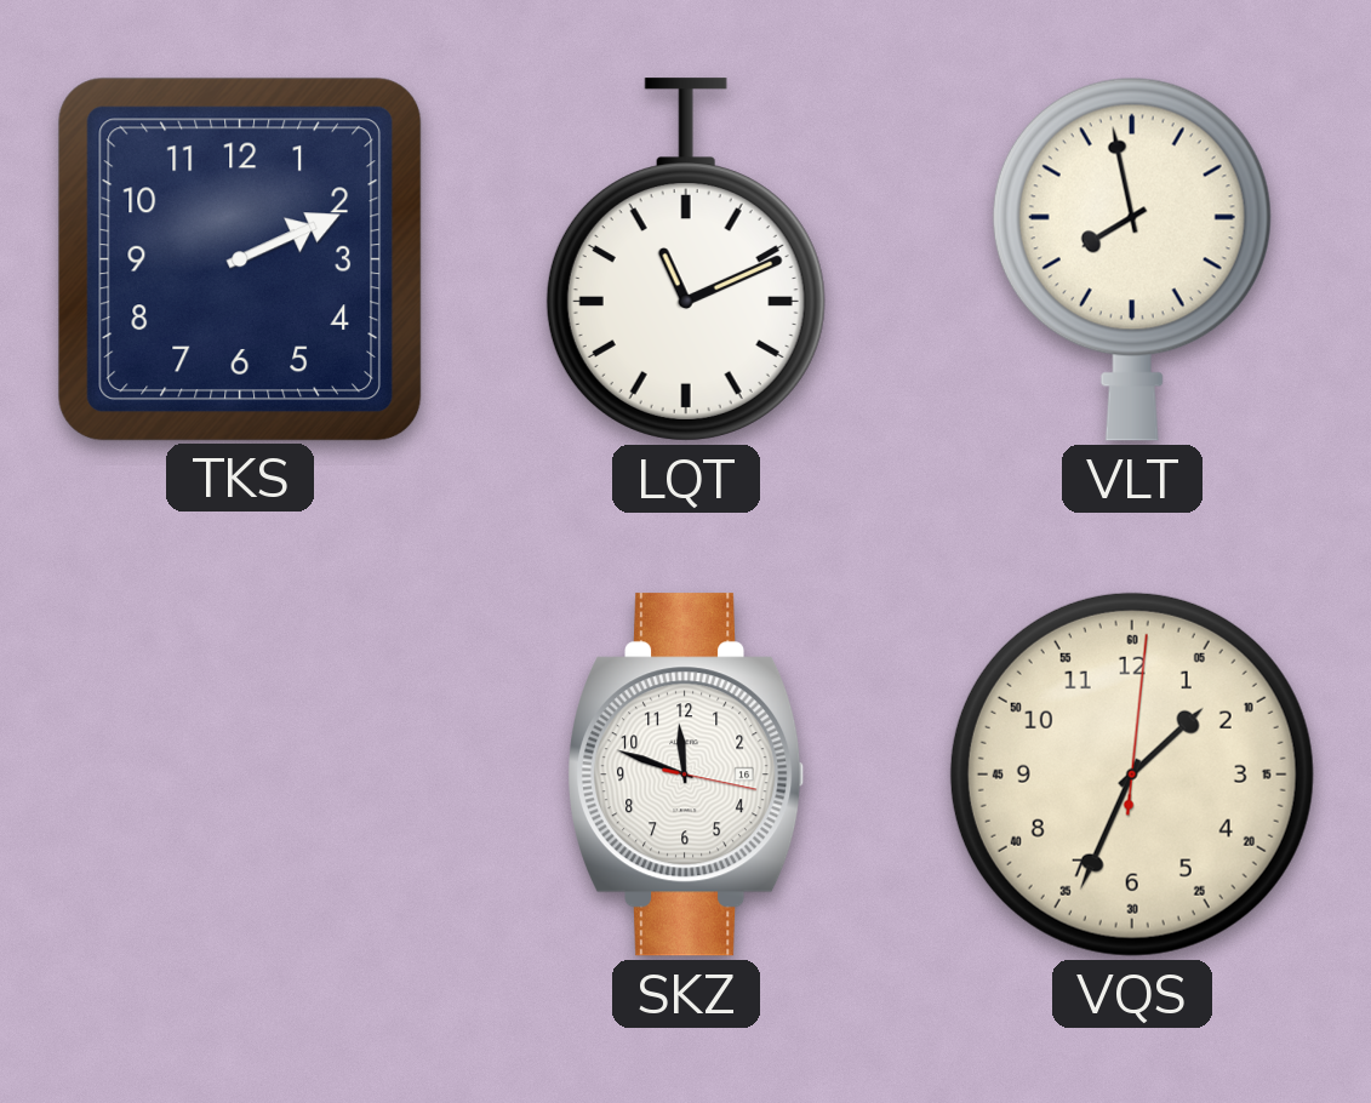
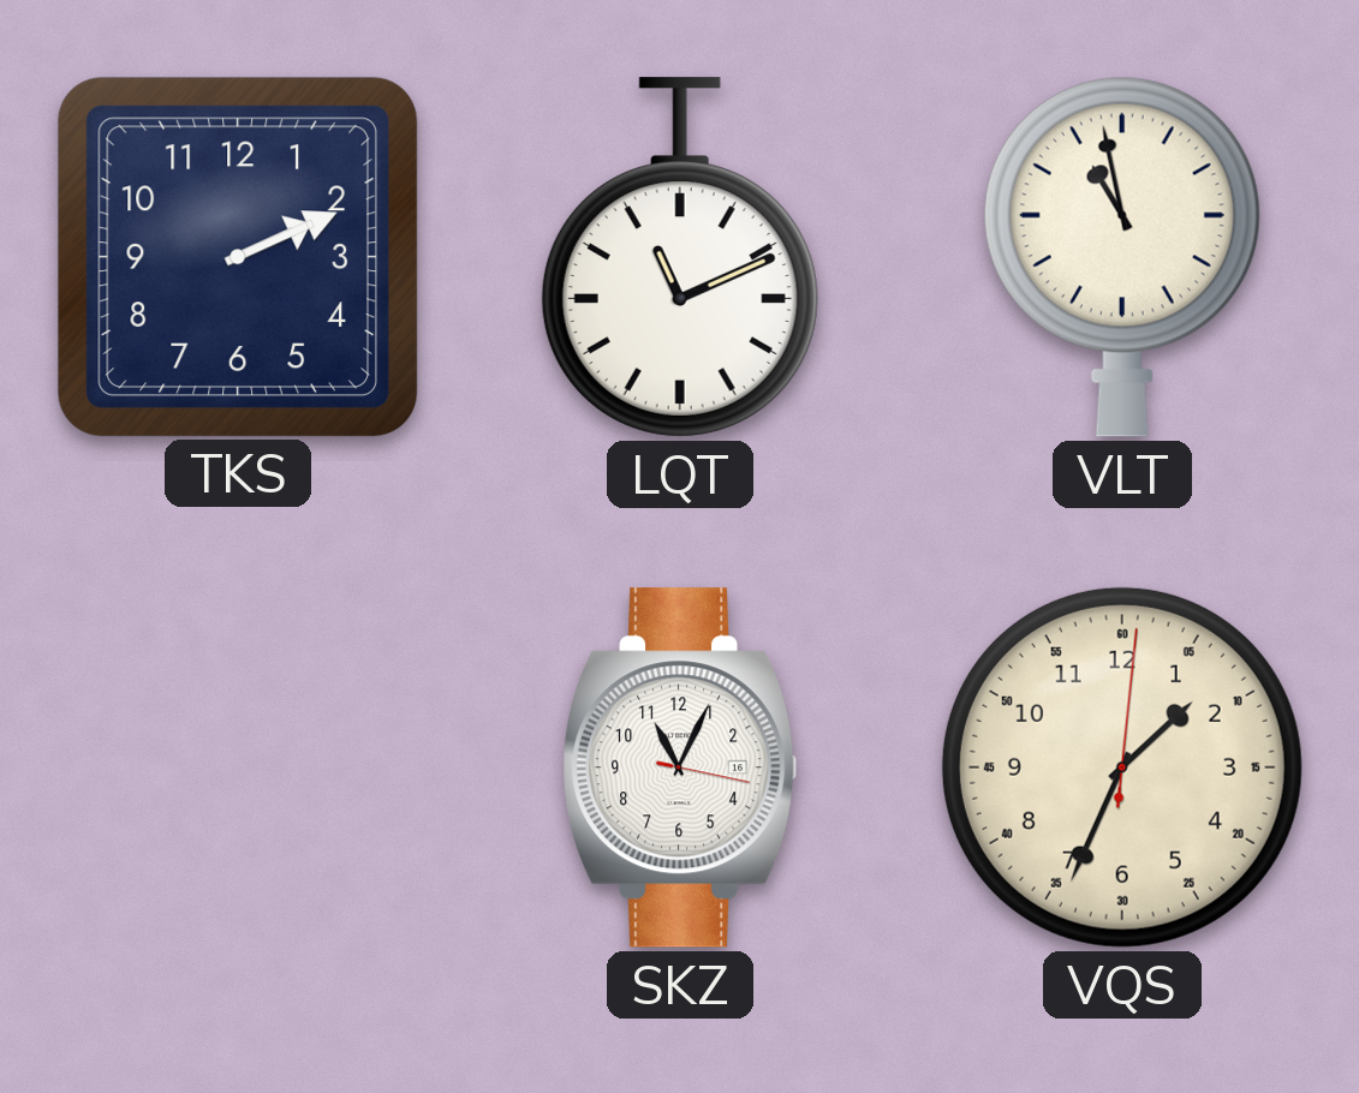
VLT: 7:58 -> 10:58
SKZ: 11:48 -> 11:04
